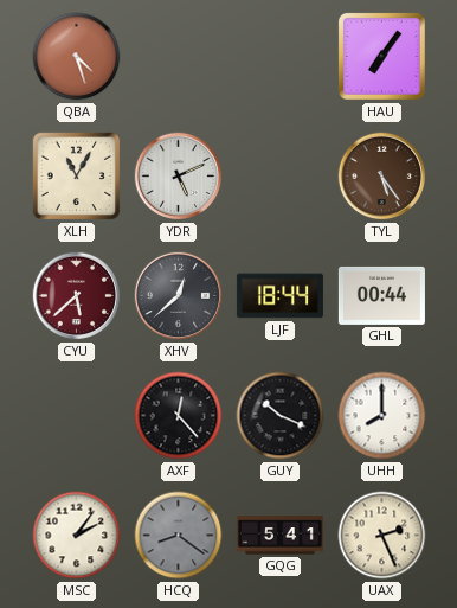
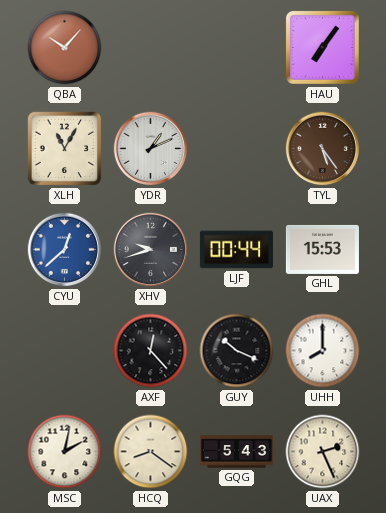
QBA: 4:27 -> 10:07
YDR: 5:11 -> 1:11
CYU: 5:38 -> 12:38
CYU dial: burgundy -> blue
XHV: 12:38 -> 9:42
LJF: 18:44 -> 00:44
GHL: 00:44 -> 15:53
MSC: 2:06 -> 2:02
HCQ dial: grey -> cream
GQG: 5:41 -> 5:43
